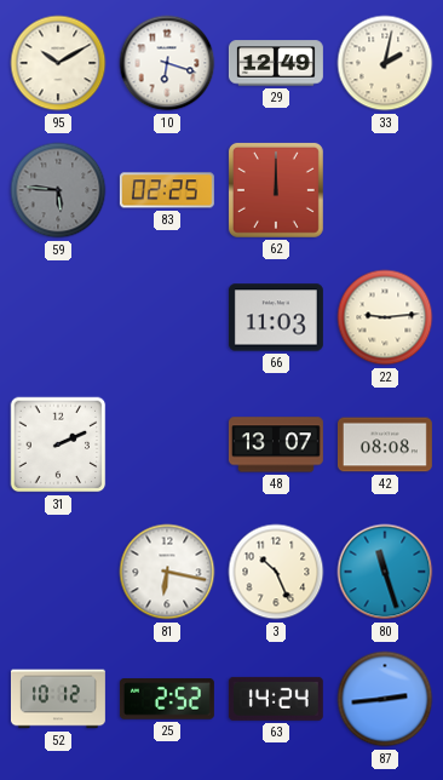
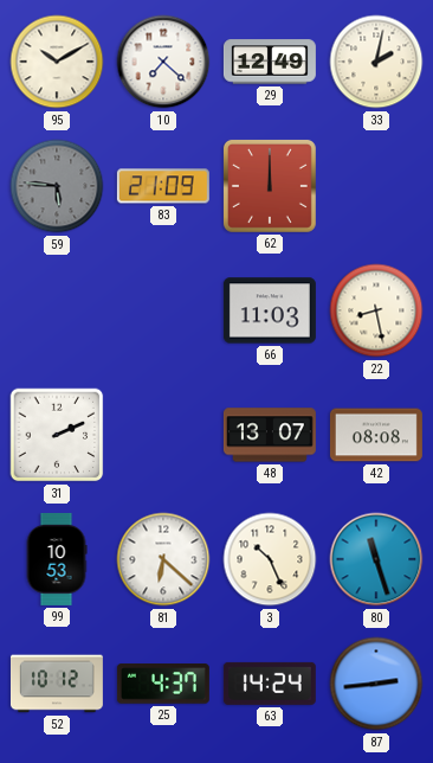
10: 6:18 -> 7:22
83: 02:25 -> 21:09
22: 9:14 -> 8:28
99: none -> 10:53
81: 6:17 -> 6:22
25: 2:52 -> 4:37
